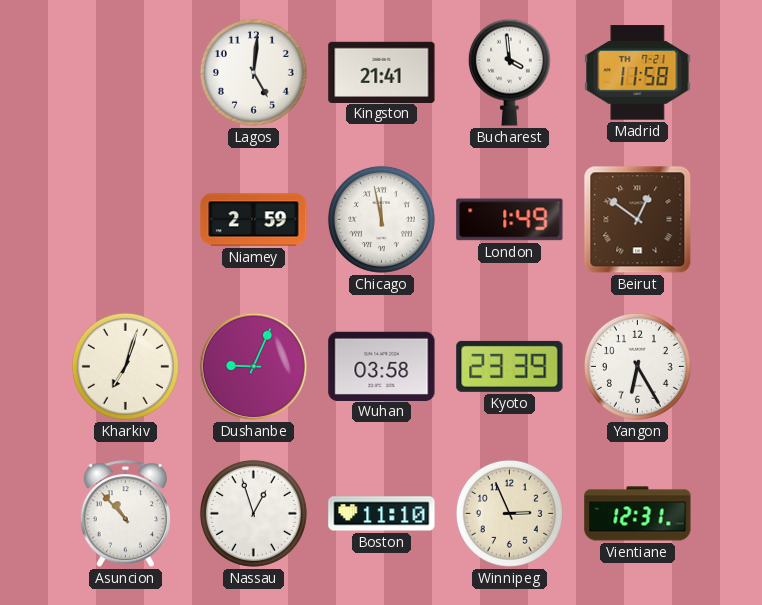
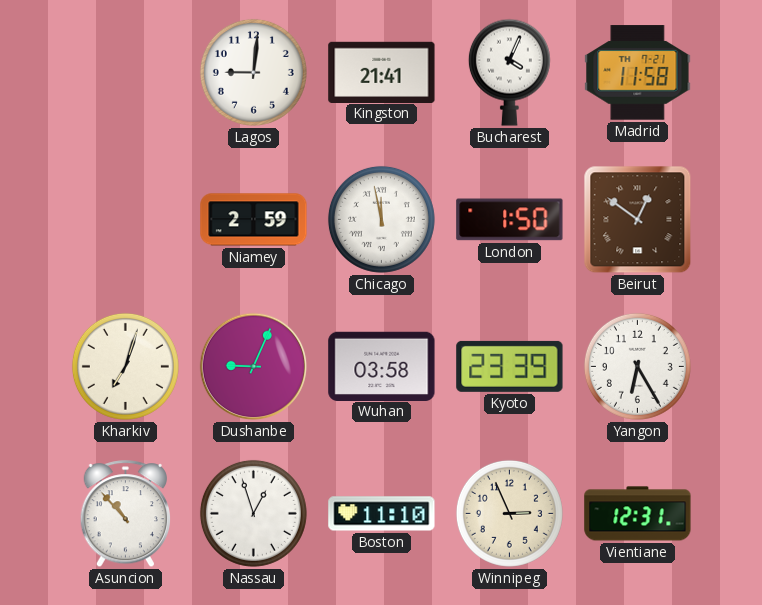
Lagos: 5:01 -> 9:01
Bucharest: 3:59 -> 4:04
London: 1:49 -> 1:50
